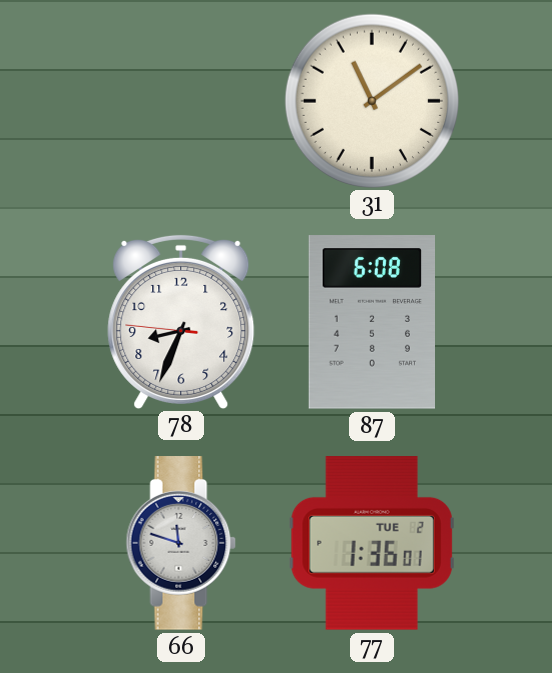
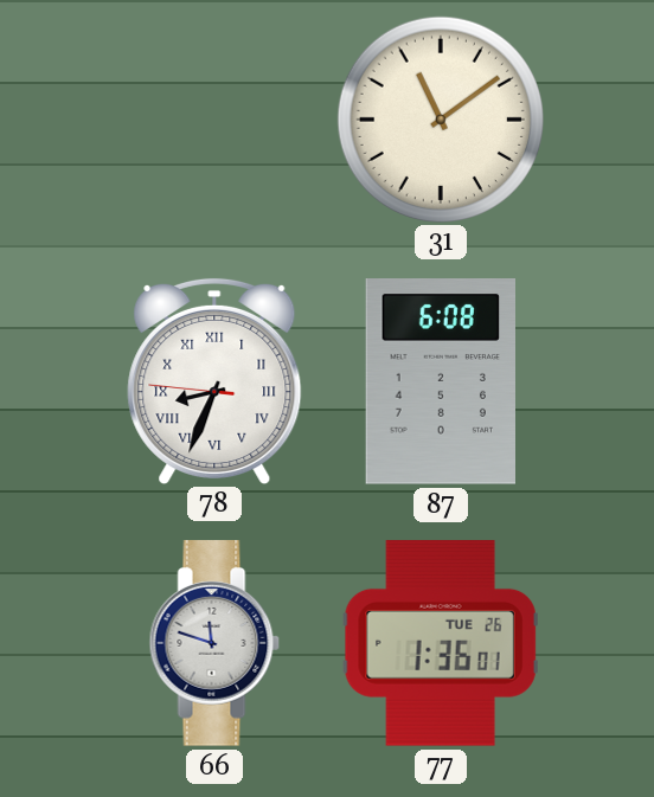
78 numerals: Arabic -> Roman
77 date: TUE 2 -> TUE 26
